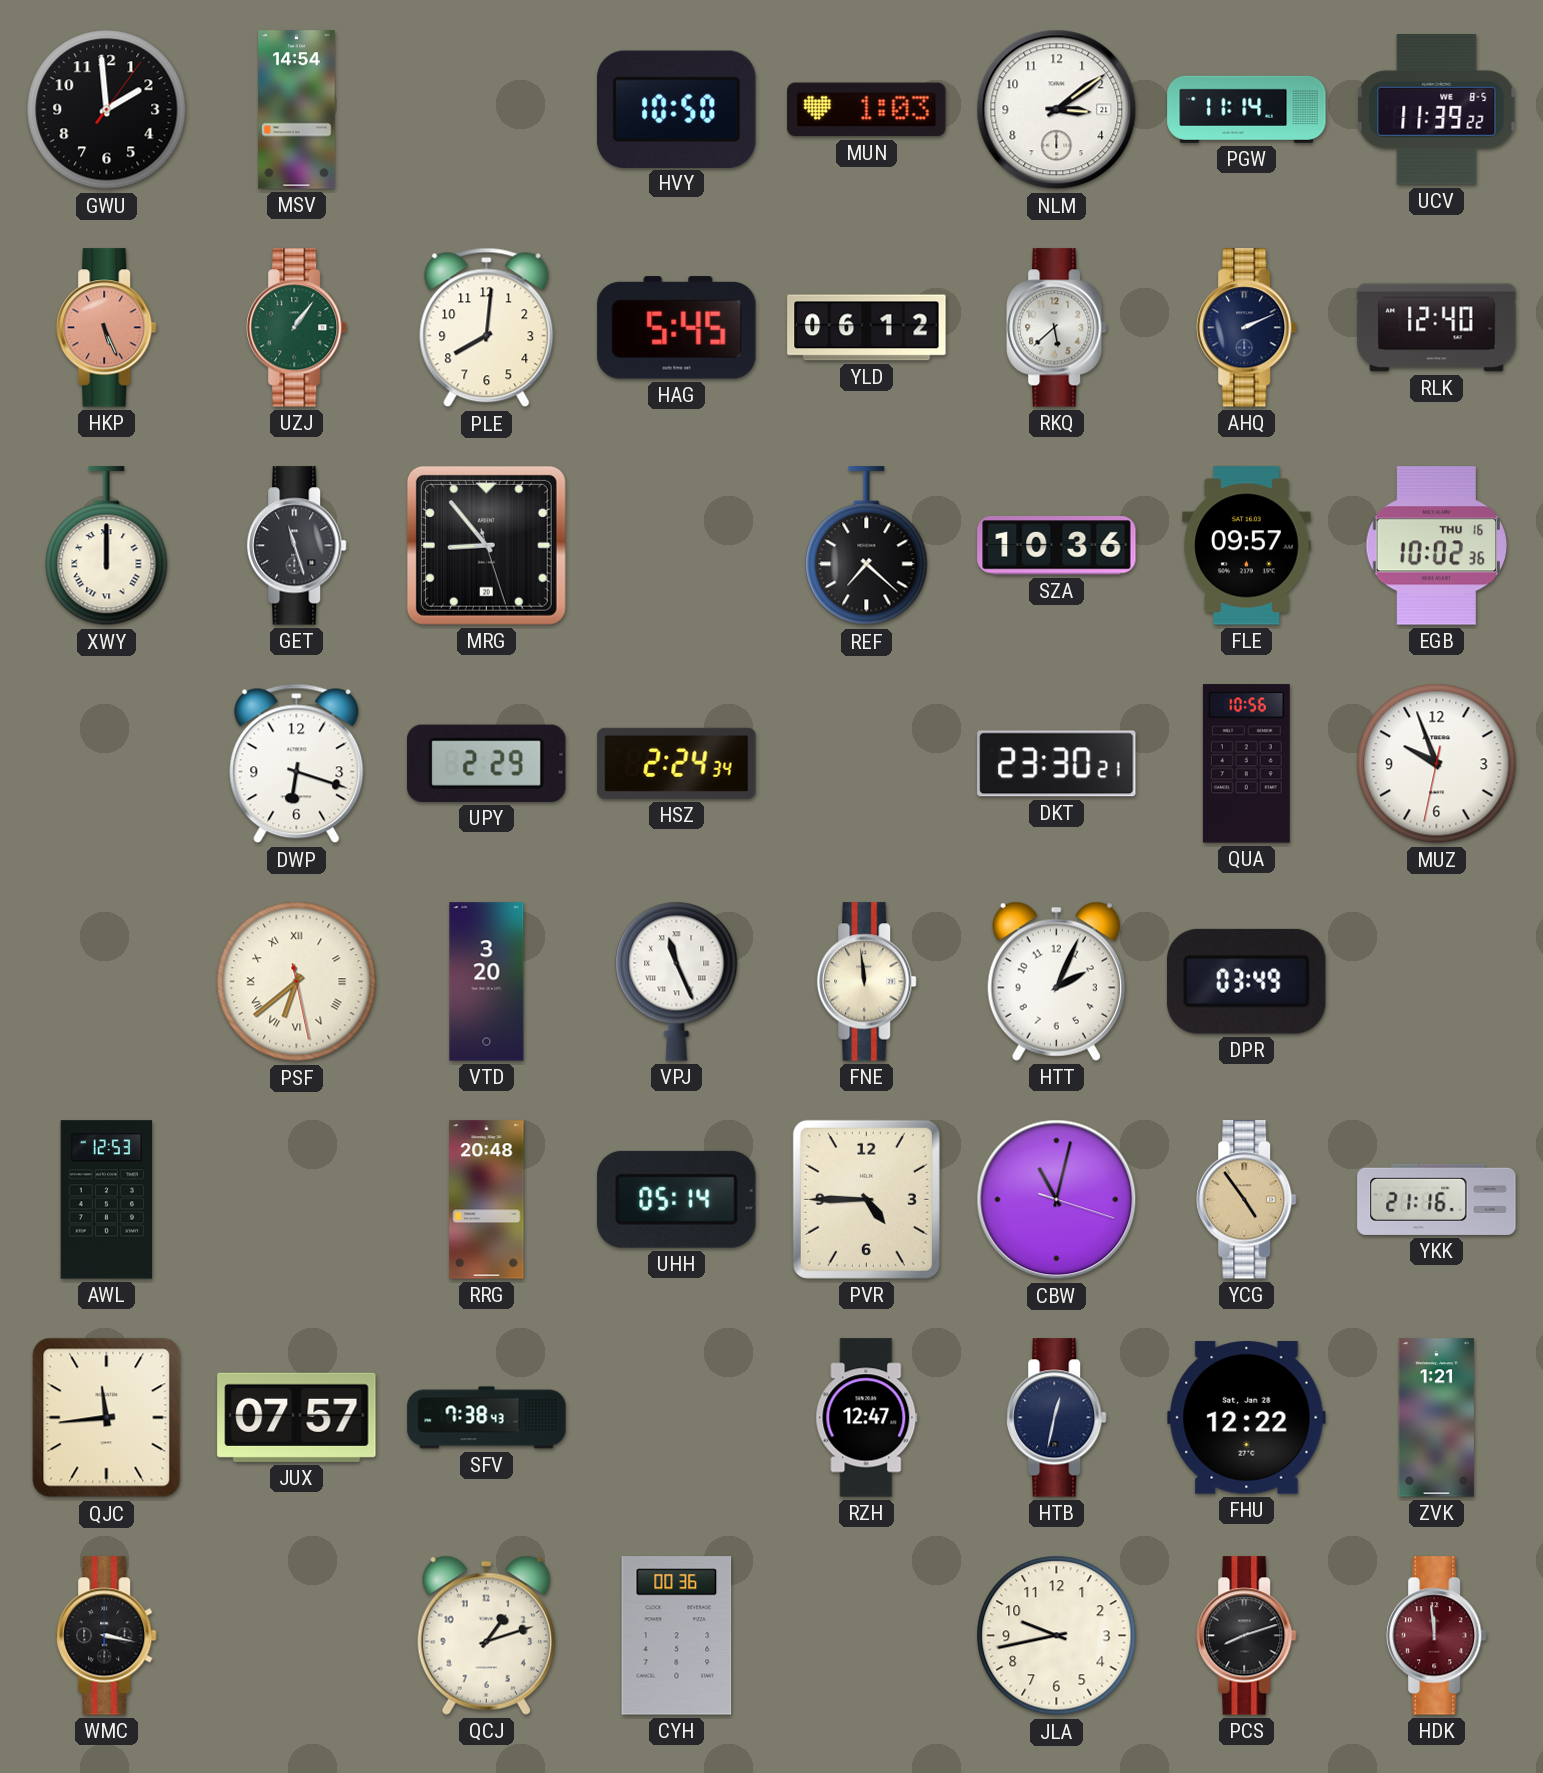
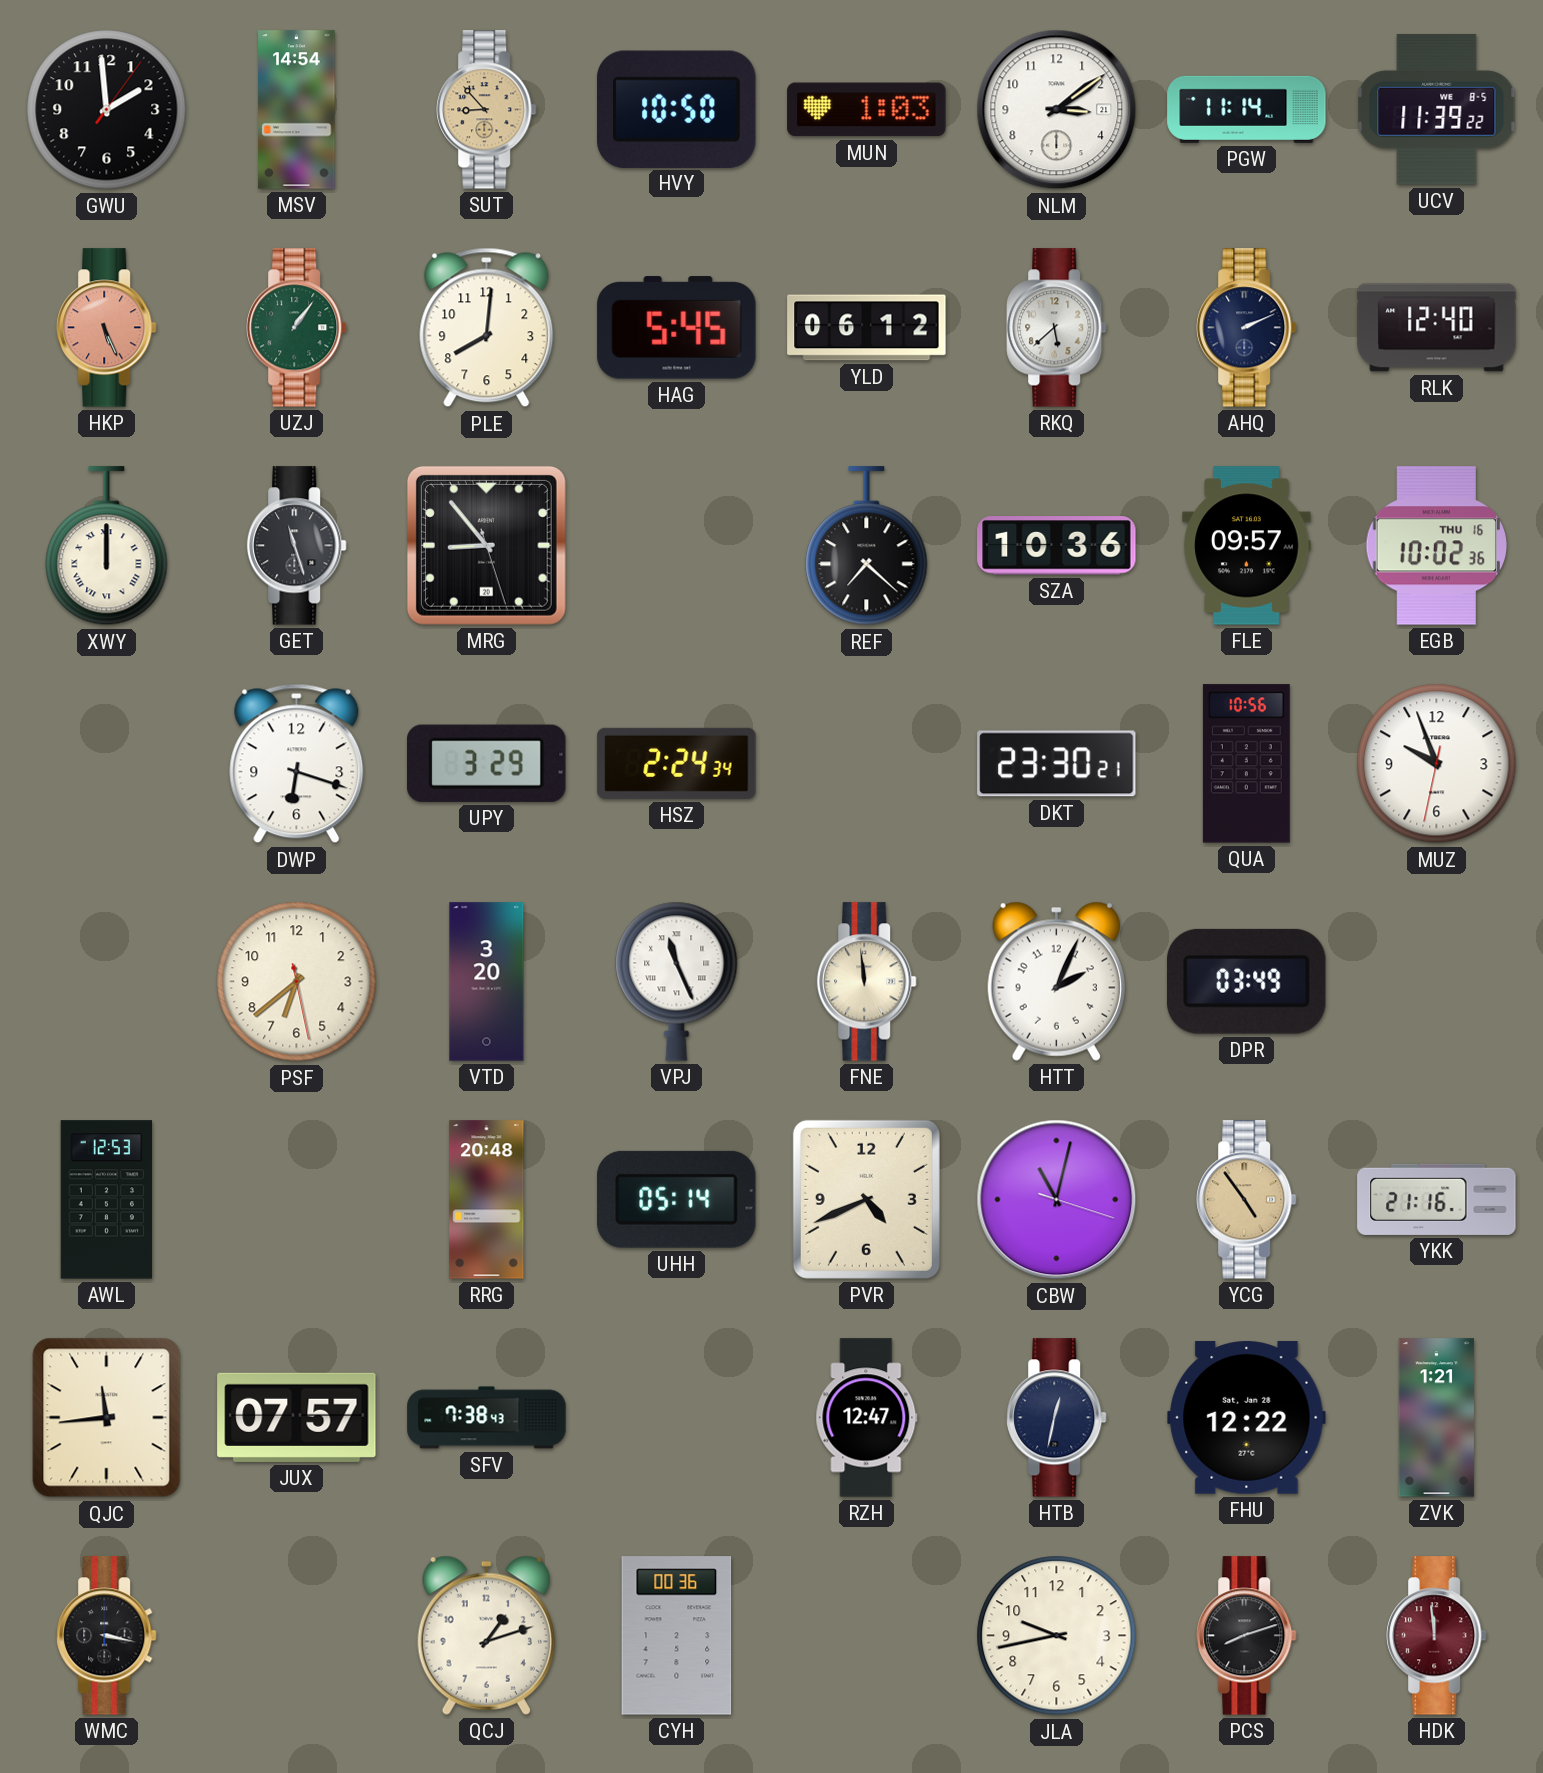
SUT: none -> 8:53
UPY: 2:29 -> 3:29
PSF numerals: Roman -> Arabic
PVR: 4:45 -> 4:41
